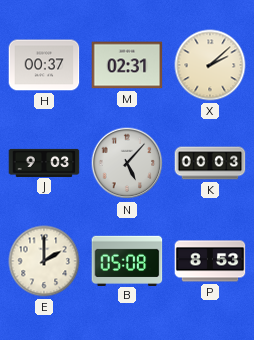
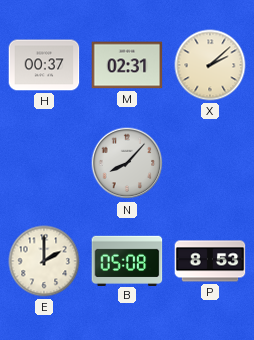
J: 9:03 -> none
N: 5:07 -> 8:07
K: 00:03 -> none
